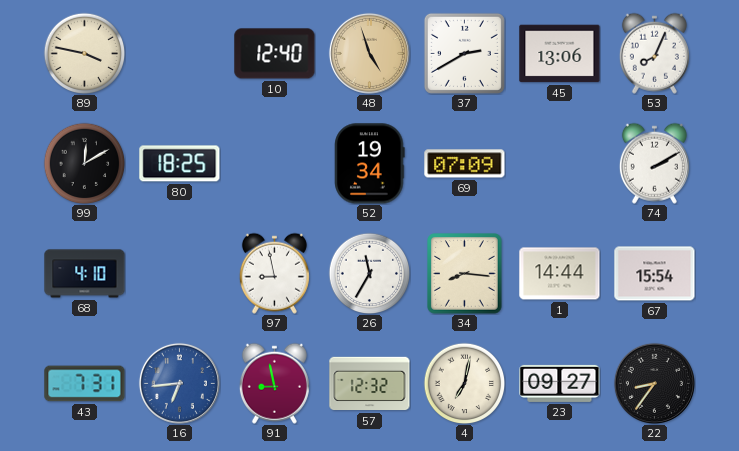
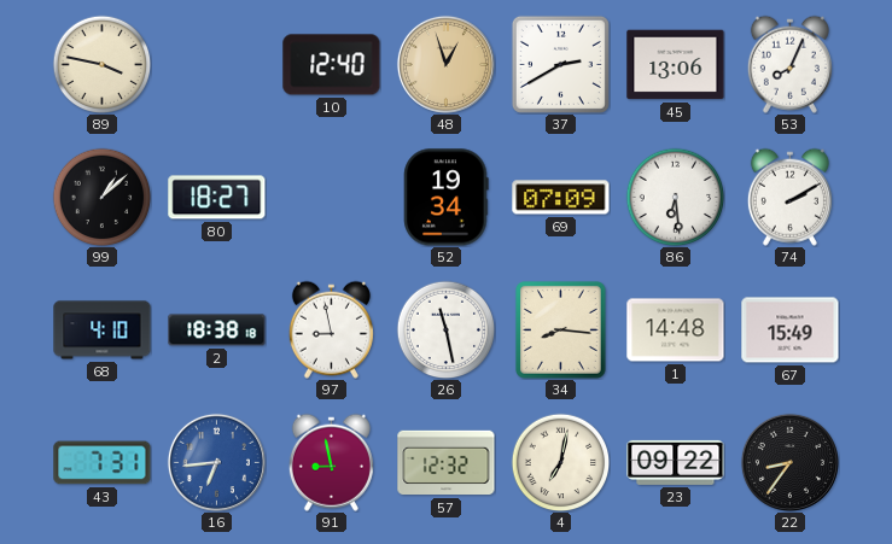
48: 4:57 -> 12:57
99: 12:10 -> 1:08
80: 18:25 -> 18:27
86: none -> 6:29
2: none -> 18:38
26: 11:35 -> 11:28
1: 14:44 -> 14:48
67: 15:54 -> 15:49
23: 09:27 -> 09:22
